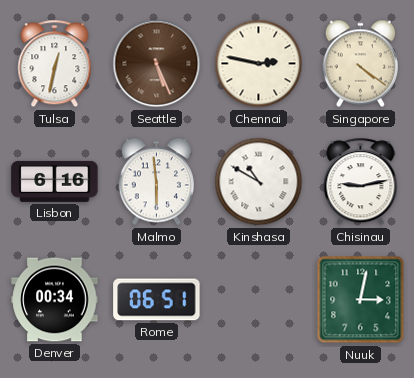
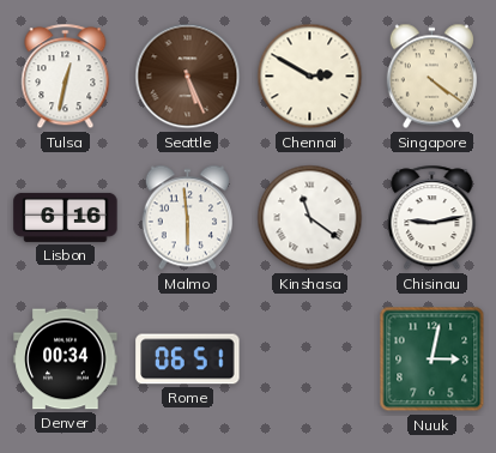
Chennai: 2:47 -> 2:50
Kinshasa: 10:50 -> 11:21
